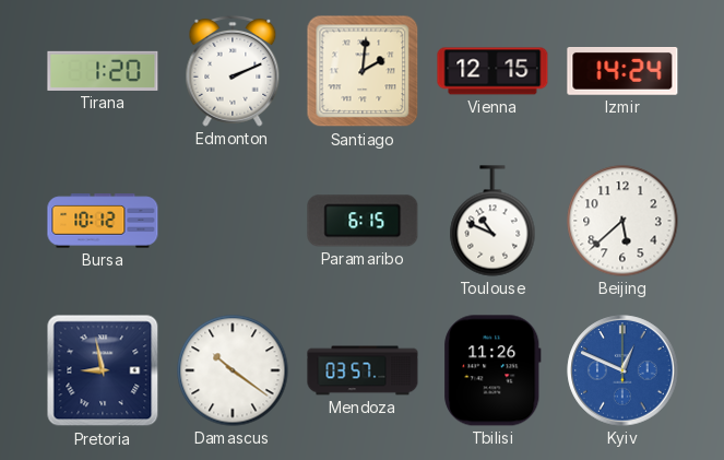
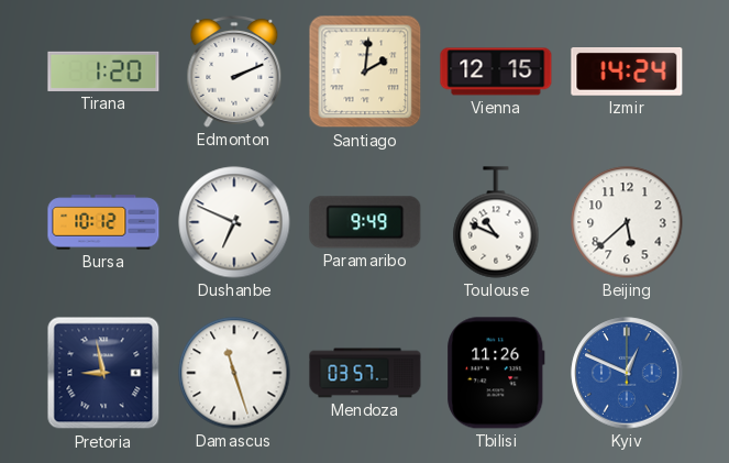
Dushanbe: none -> 6:49
Paramaribo: 6:15 -> 9:49
Damascus: 10:21 -> 11:27
